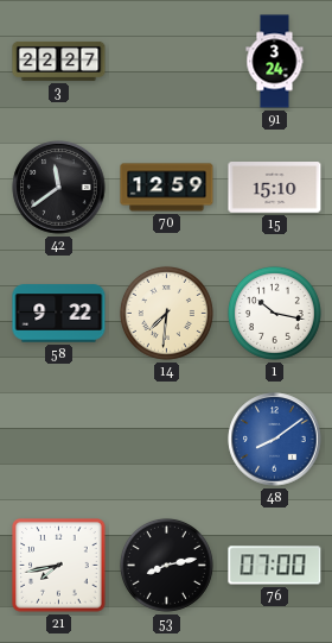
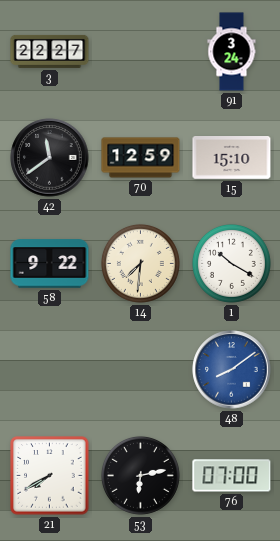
1: 10:17 -> 10:20
21: 7:43 -> 7:40
53: 8:13 -> 6:13
